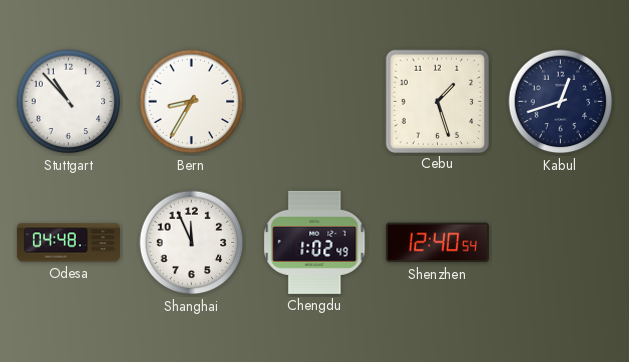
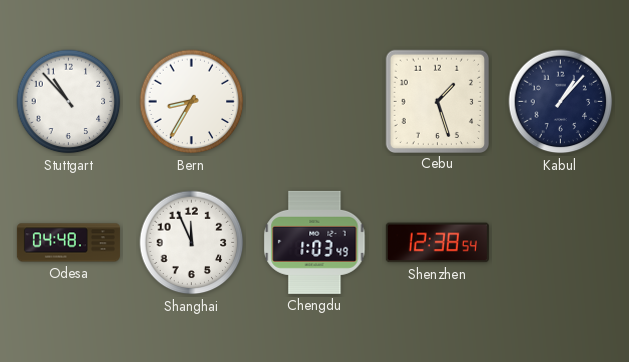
Kabul: 12:42 -> 1:07
Chengdu: 1:02 -> 1:03
Shenzhen: 12:40 -> 12:38
